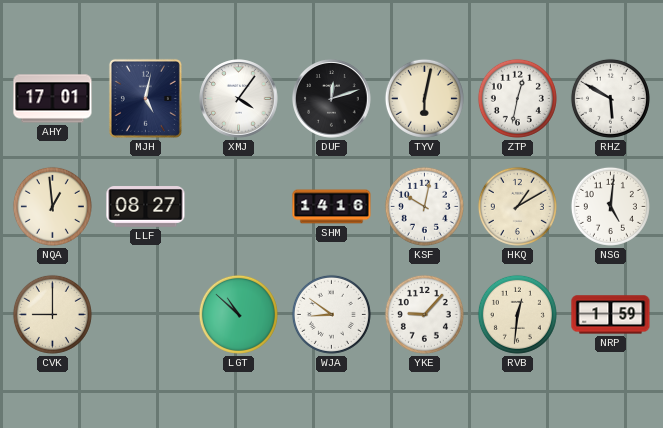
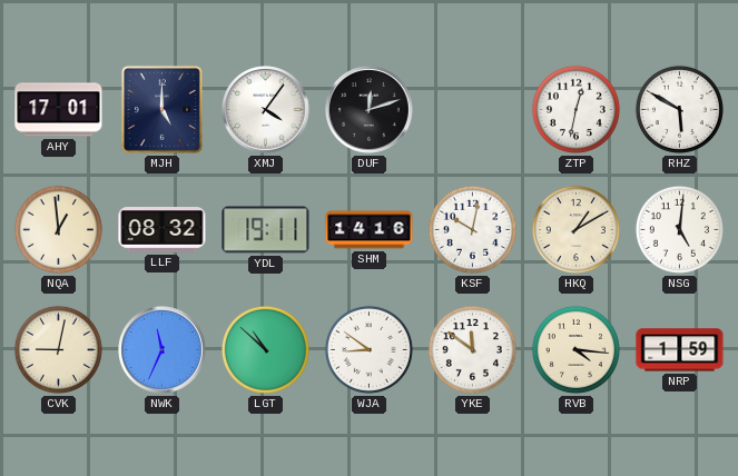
MJH: 5:02 -> 5:00
TYV: 6:02 -> none
LLF: 08:27 -> 08:32
YDL: none -> 19:11
CVK: 9:00 -> 9:02
NWK: none -> 11:34
YKE: 9:07 -> 11:51
RVB: 12:31 -> 4:16
